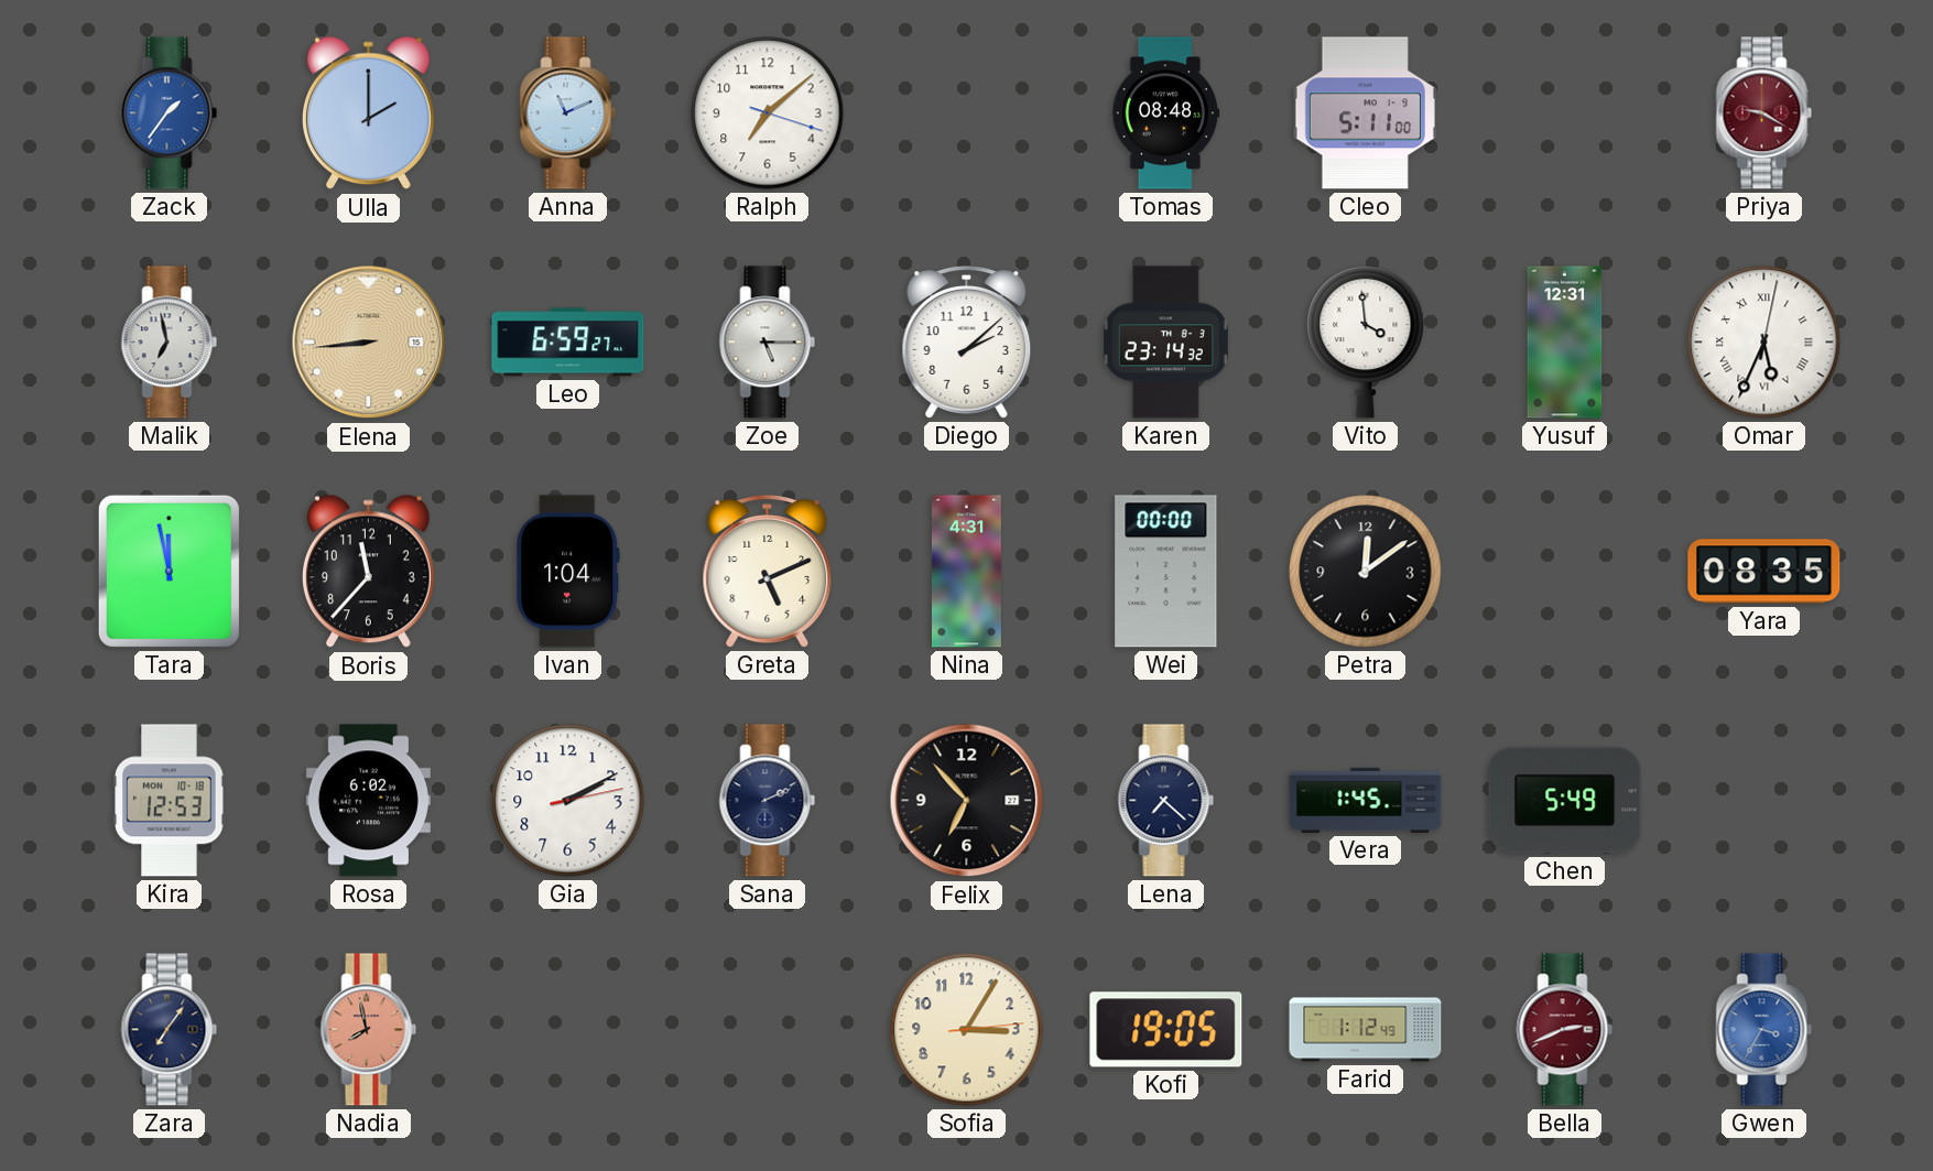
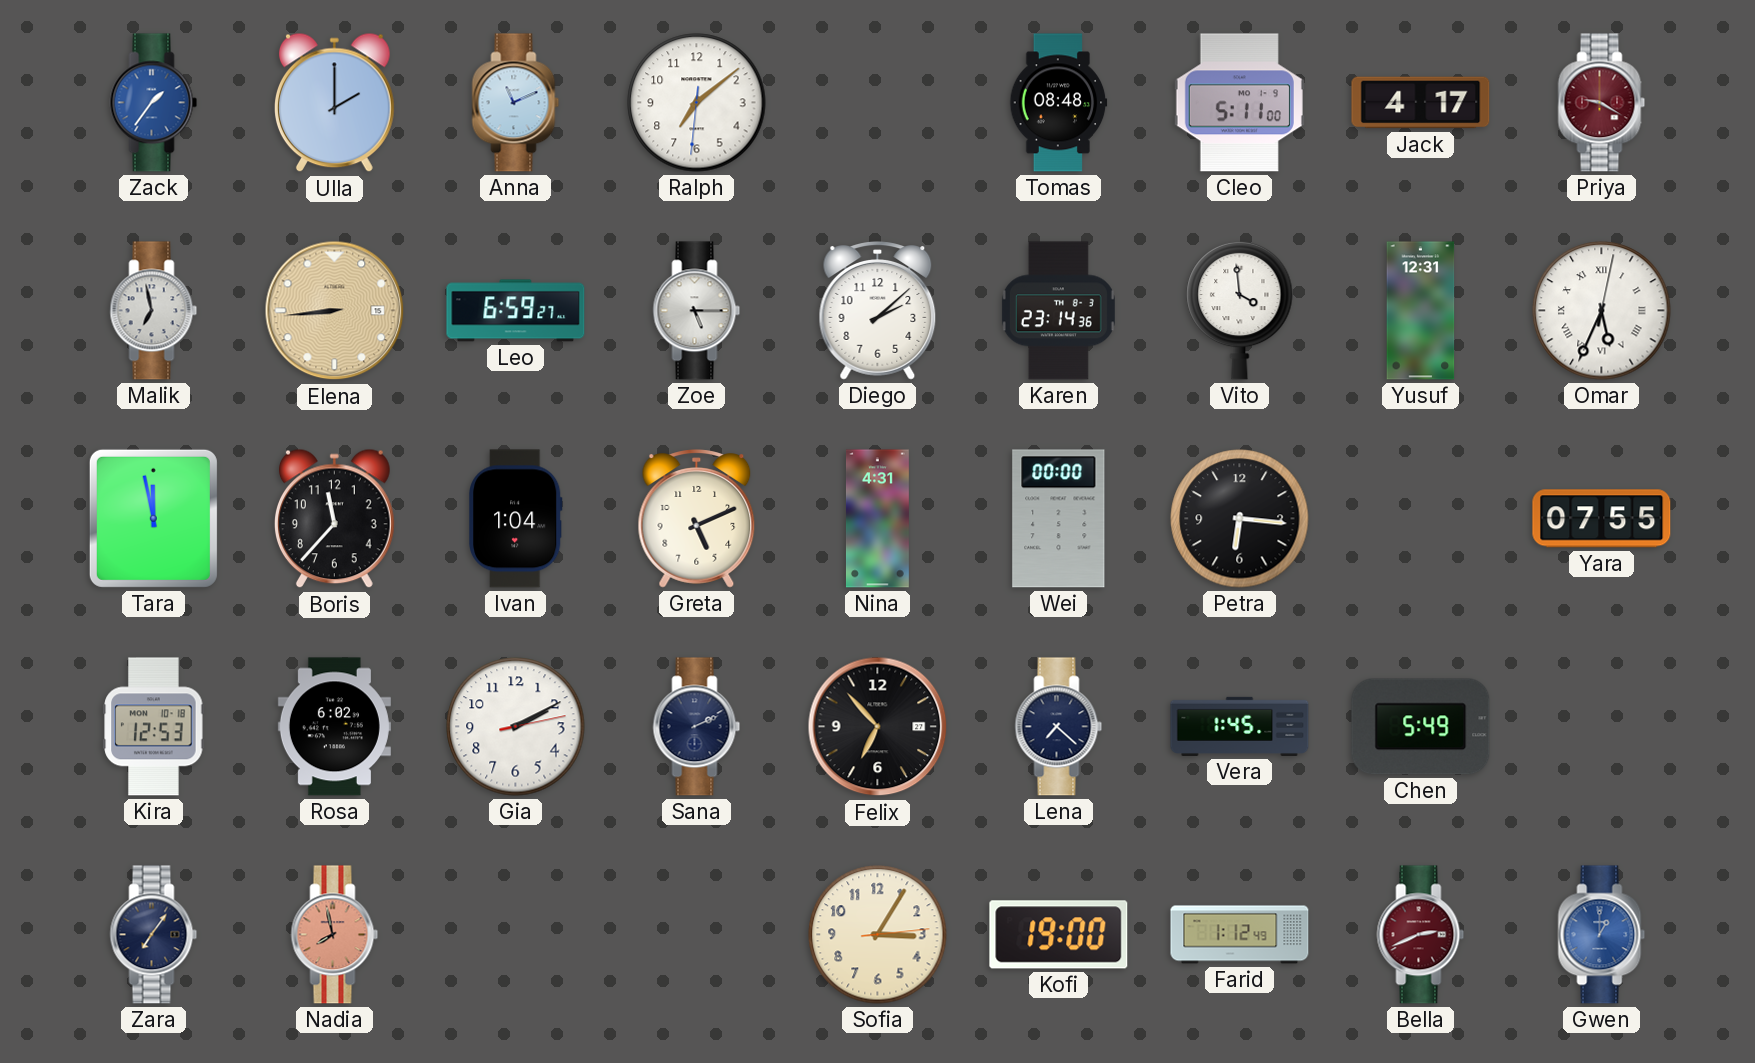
Ralph: 7:08:18 -> 7:08:31
Jack: none -> 4:17
Karen: 23:14:32 -> 23:14:36
Petra: 12:09 -> 6:16
Yara: 08:35 -> 07:55
Kofi: 19:05 -> 19:00
Gwen: 3:35 -> 1:00
